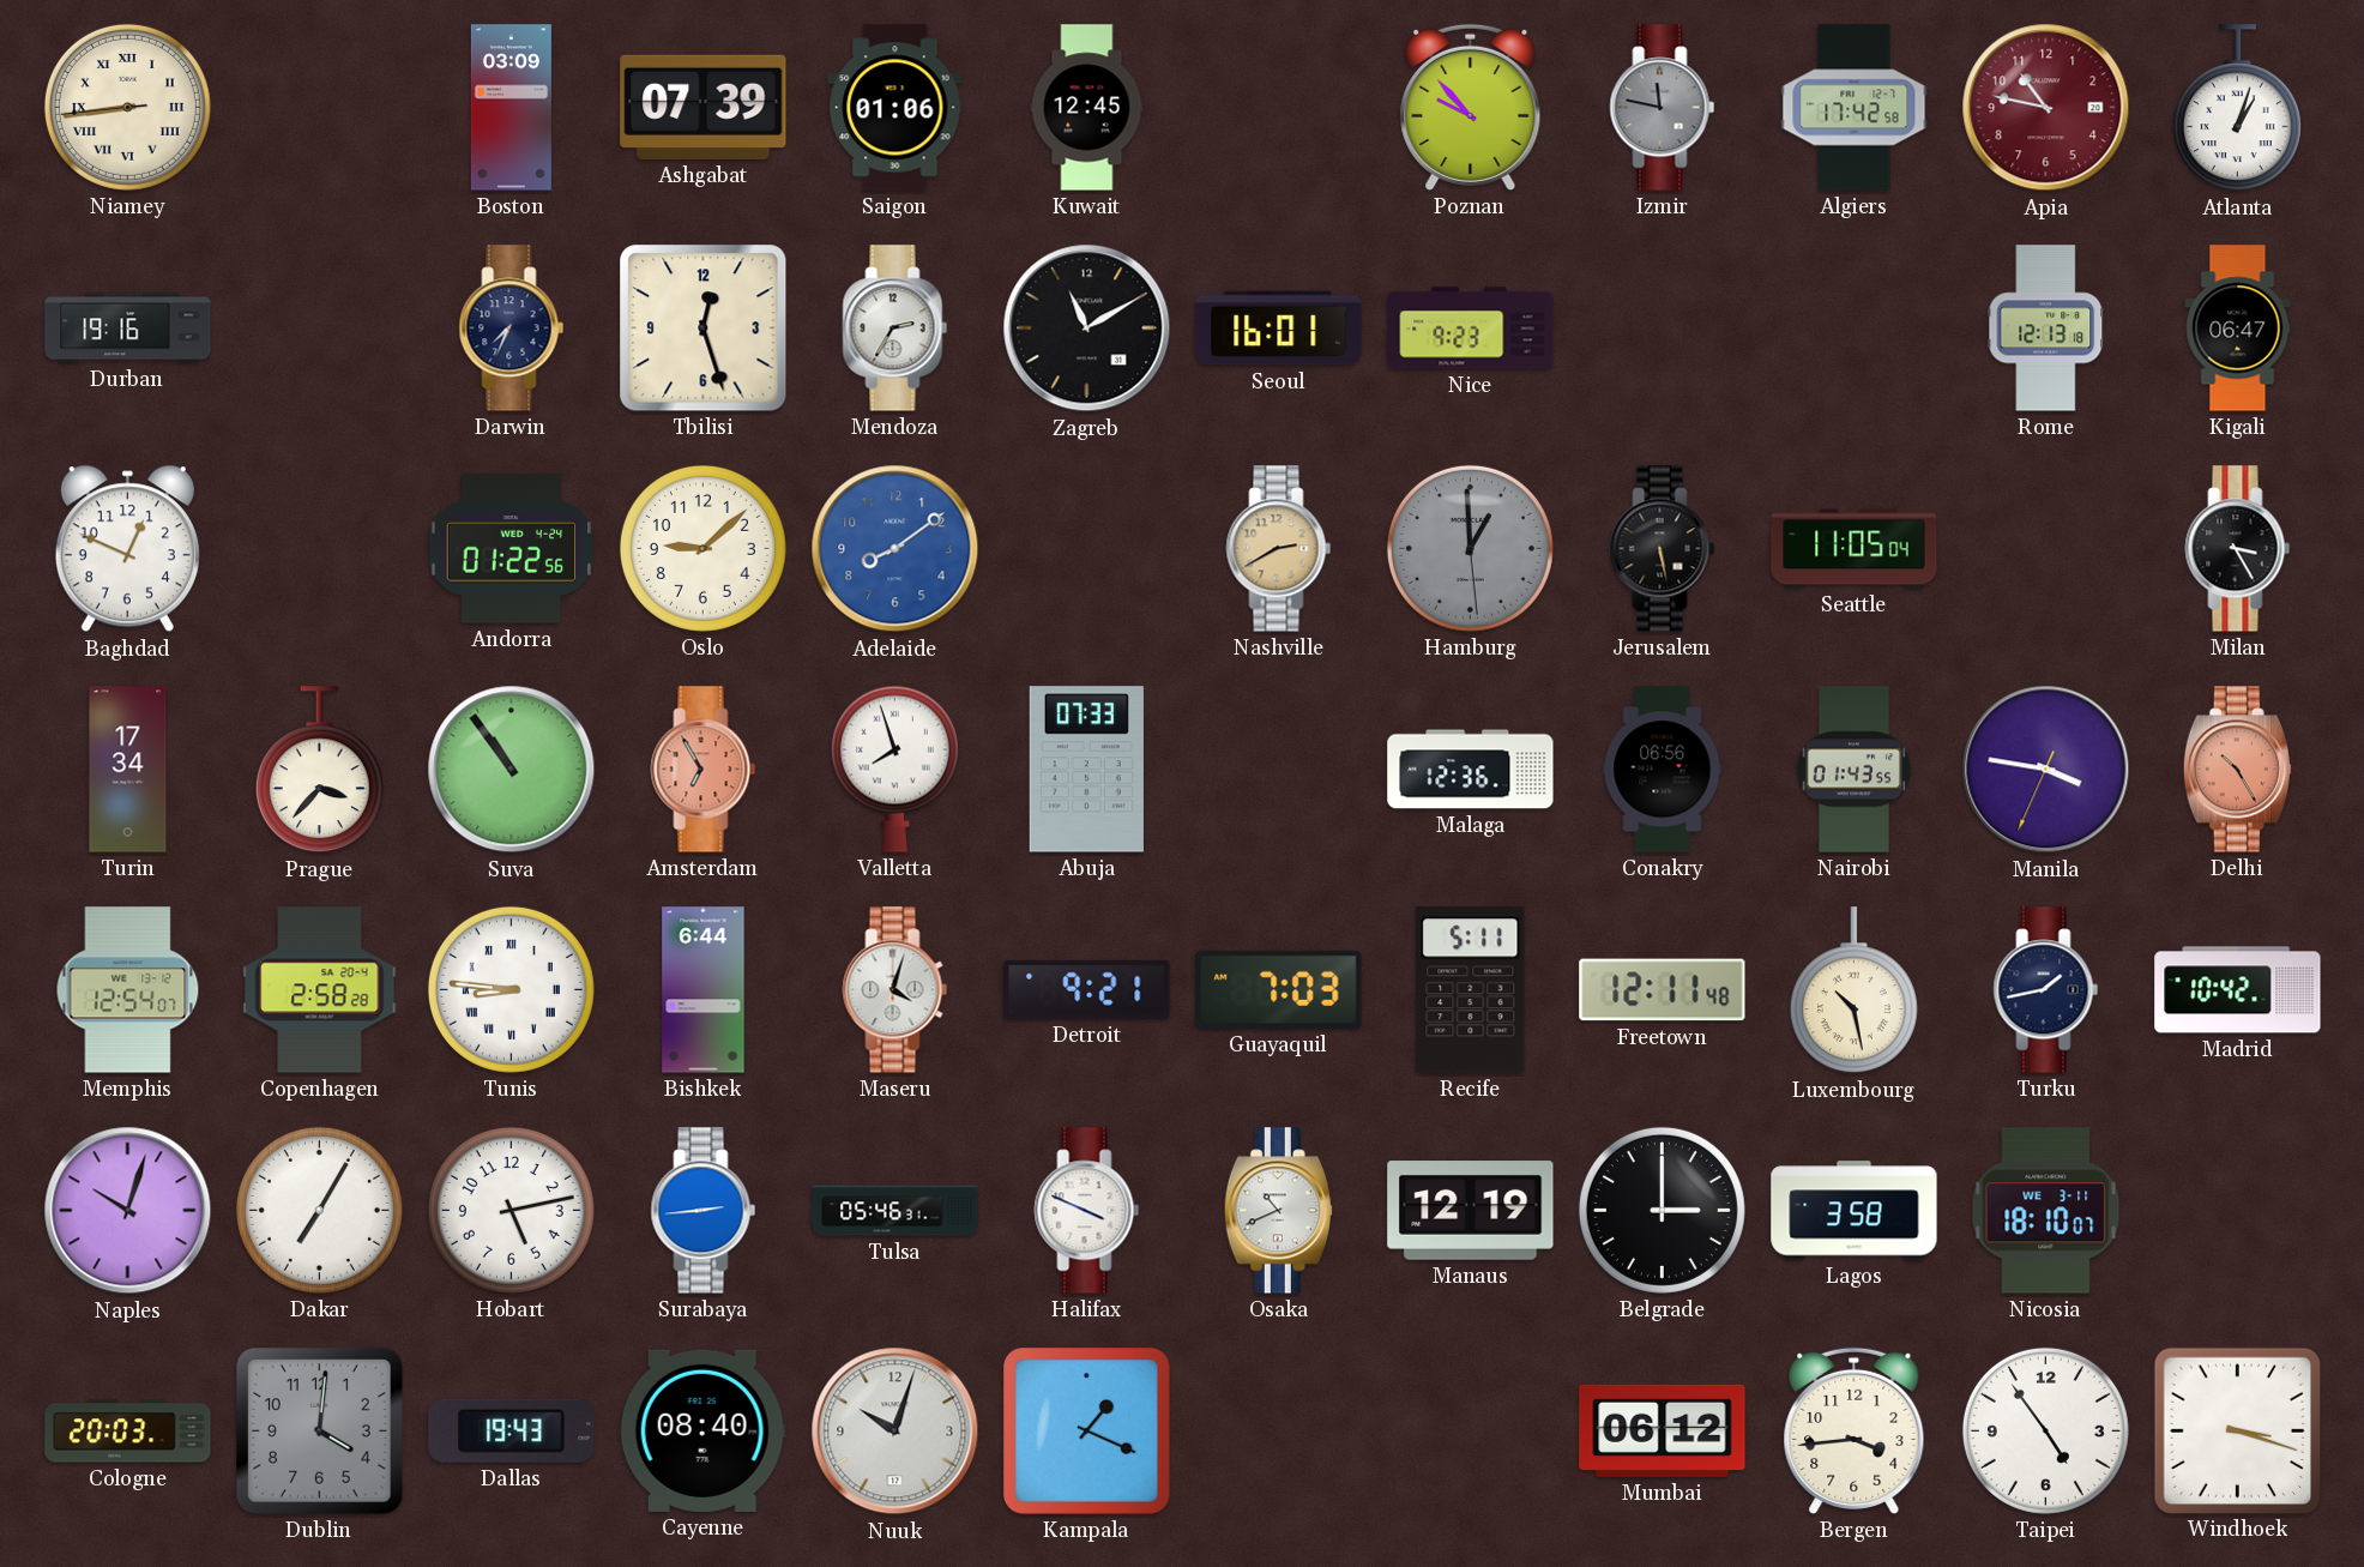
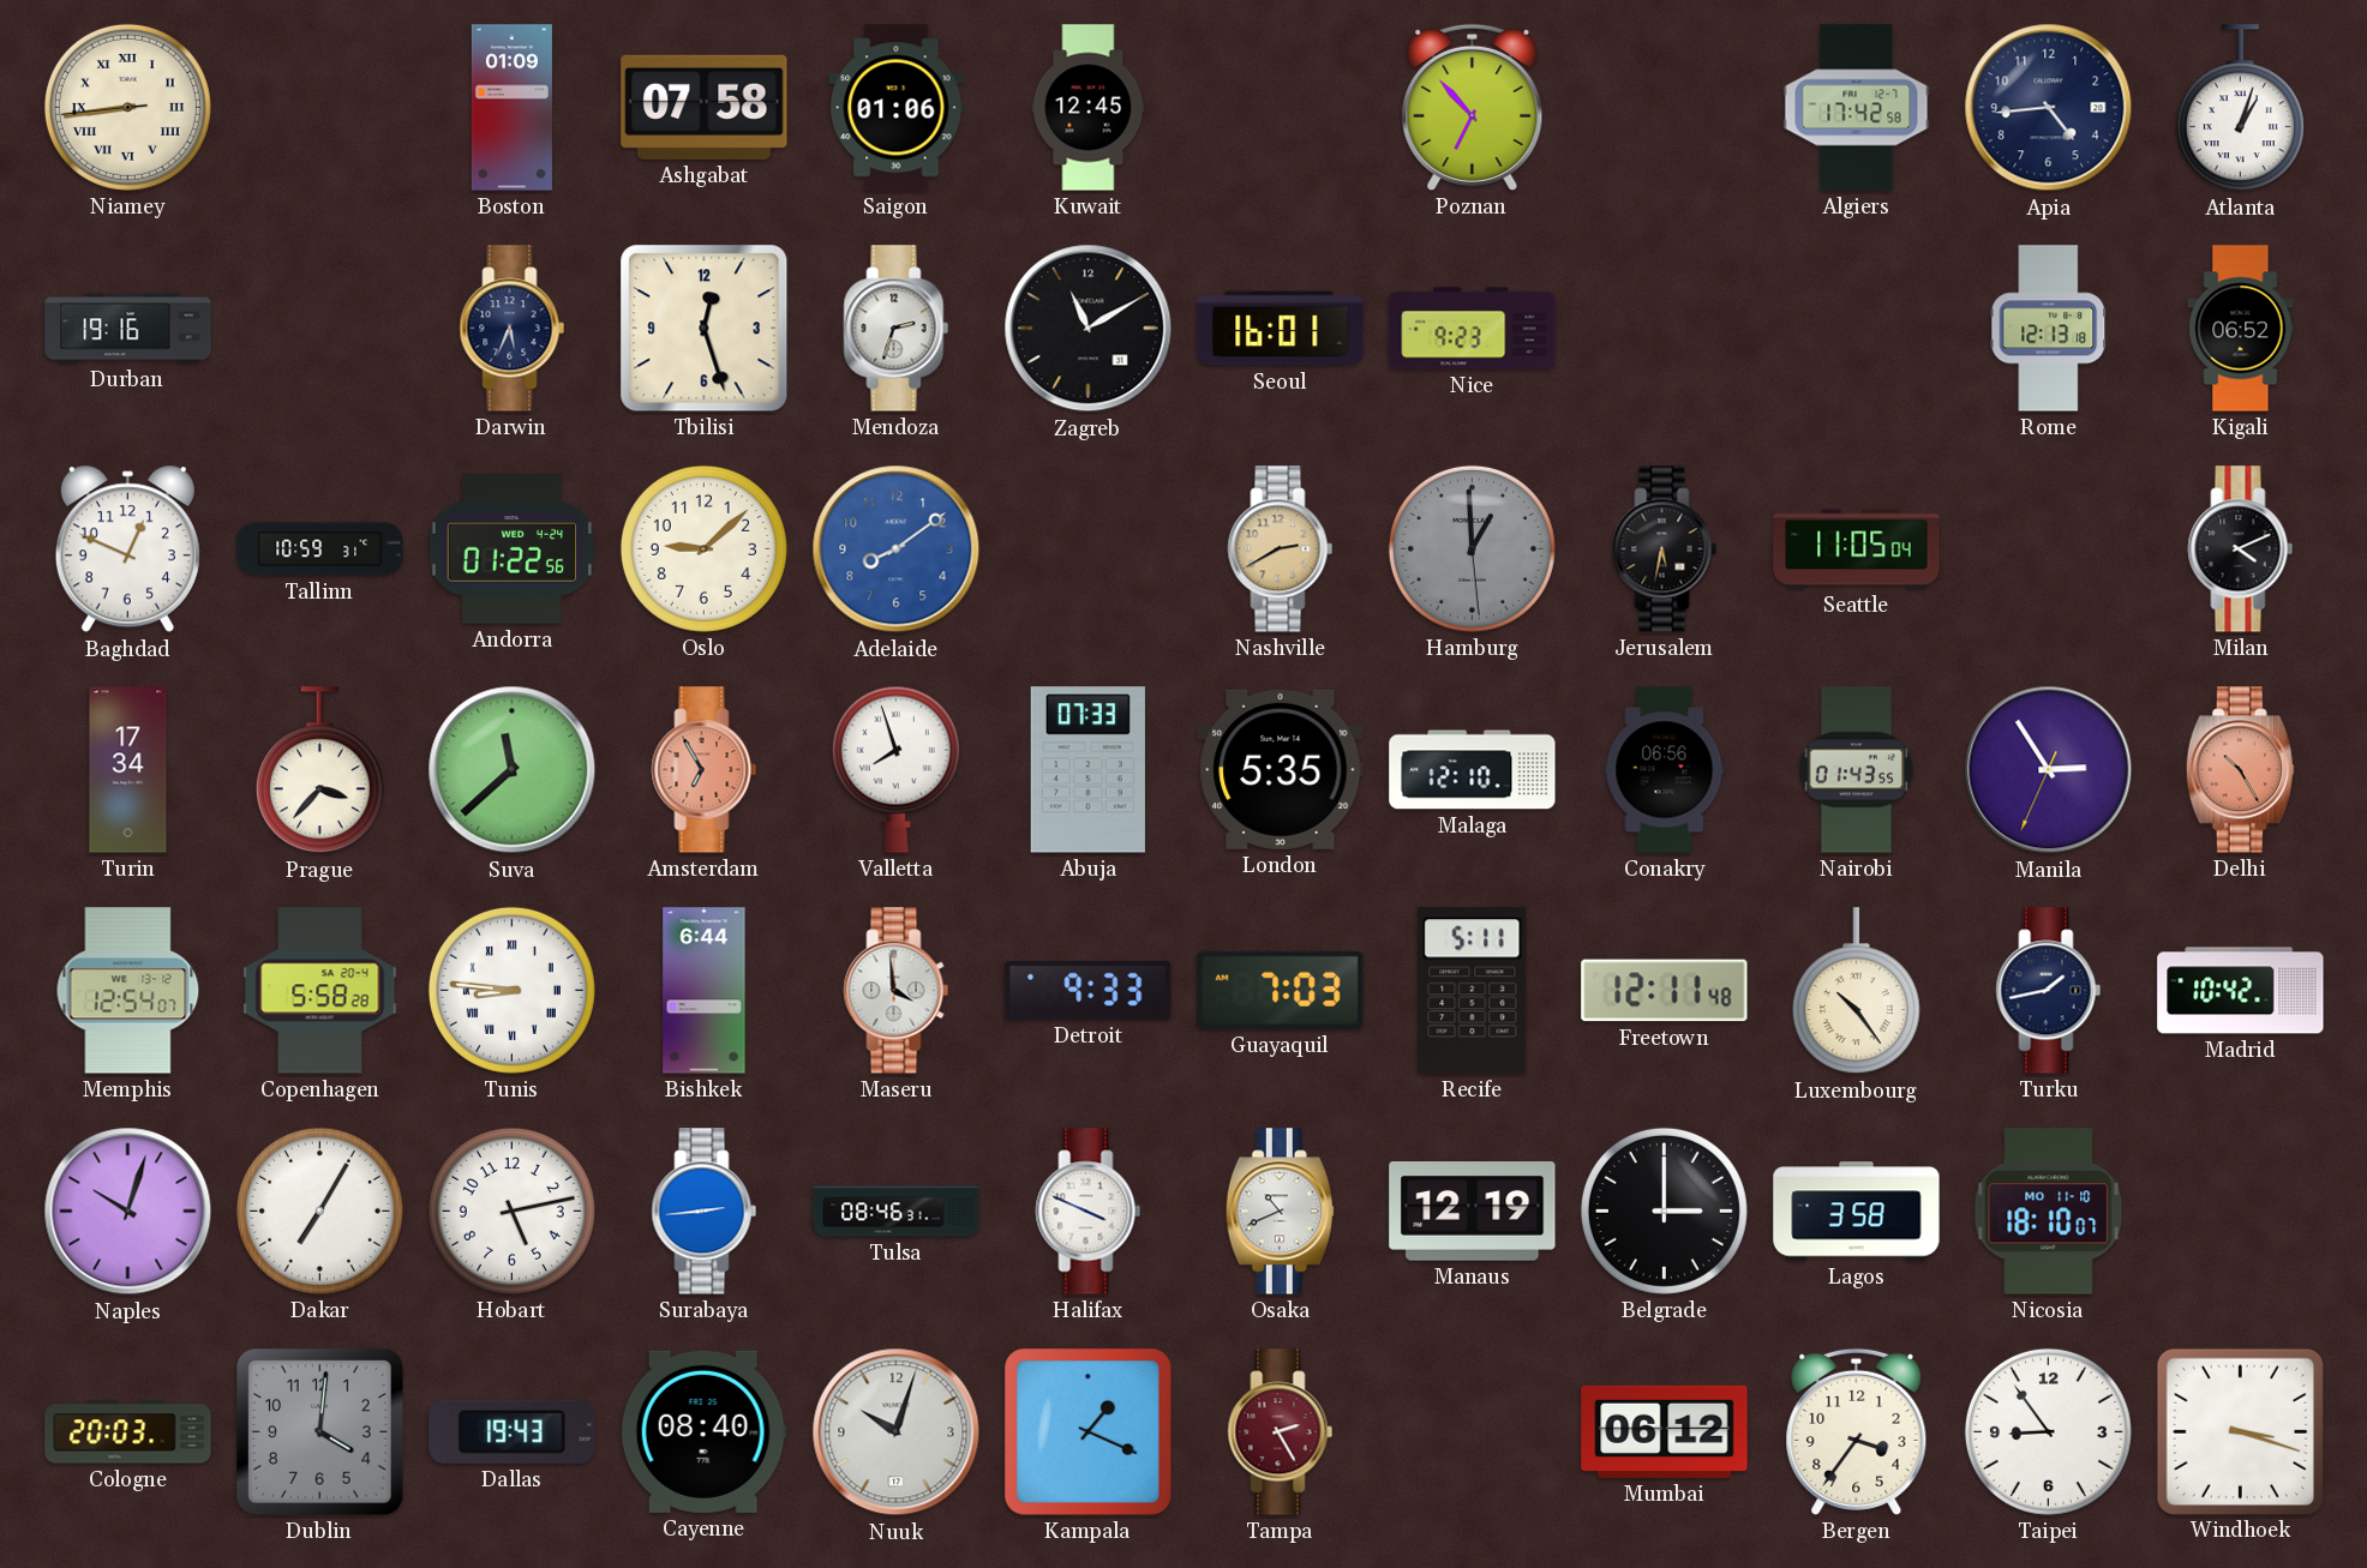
Boston: 03:09 -> 01:09
Ashgabat: 07:39 -> 07:58
Poznan: 9:53 -> 6:53
Izmir: 11:47 -> none
Apia: 10:47 -> 4:44
Apia dial: burgundy -> navy
Darwin: 7:34 -> 5:34
Mendoza: 2:35 -> 2:33
Kigali: 06:47 -> 06:52
Tallinn: none -> 10:59
Jerusalem: 5:28 -> 5:32
Milan: 3:25 -> 4:11
Suva: 10:54 -> 11:38
London: none -> 5:35
Malaga: 12:36 -> 12:10
Manila: 3:46 -> 2:54
Copenhagen: 2:58 -> 5:58
Maseru: 4:03 -> 3:59
Detroit: 9:21 -> 9:33
Luxembourg: 10:28 -> 10:24
Tulsa: 05:46 -> 08:46
Nicosia date: WE 3-11 -> MO 11-10
Tampa: none -> 2:25
Bergen: 3:44 -> 3:36
Taipei: 4:54 -> 8:54
